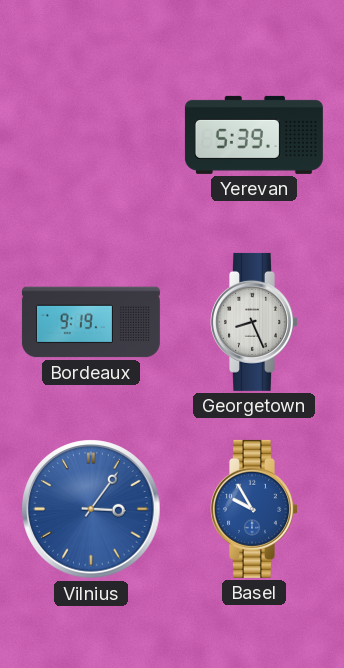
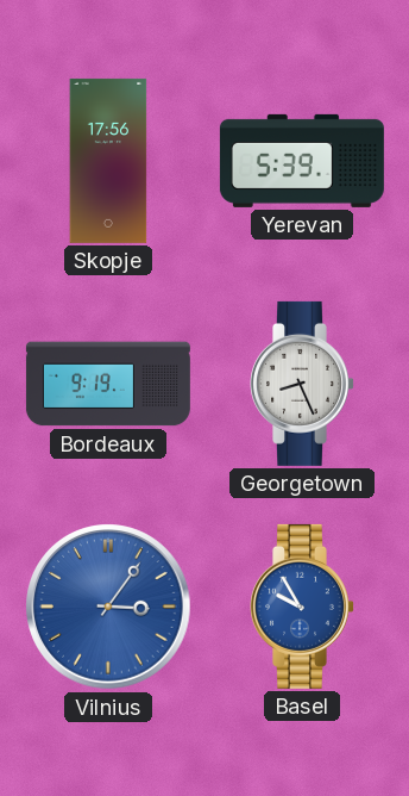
Skopje: none -> 17:56
